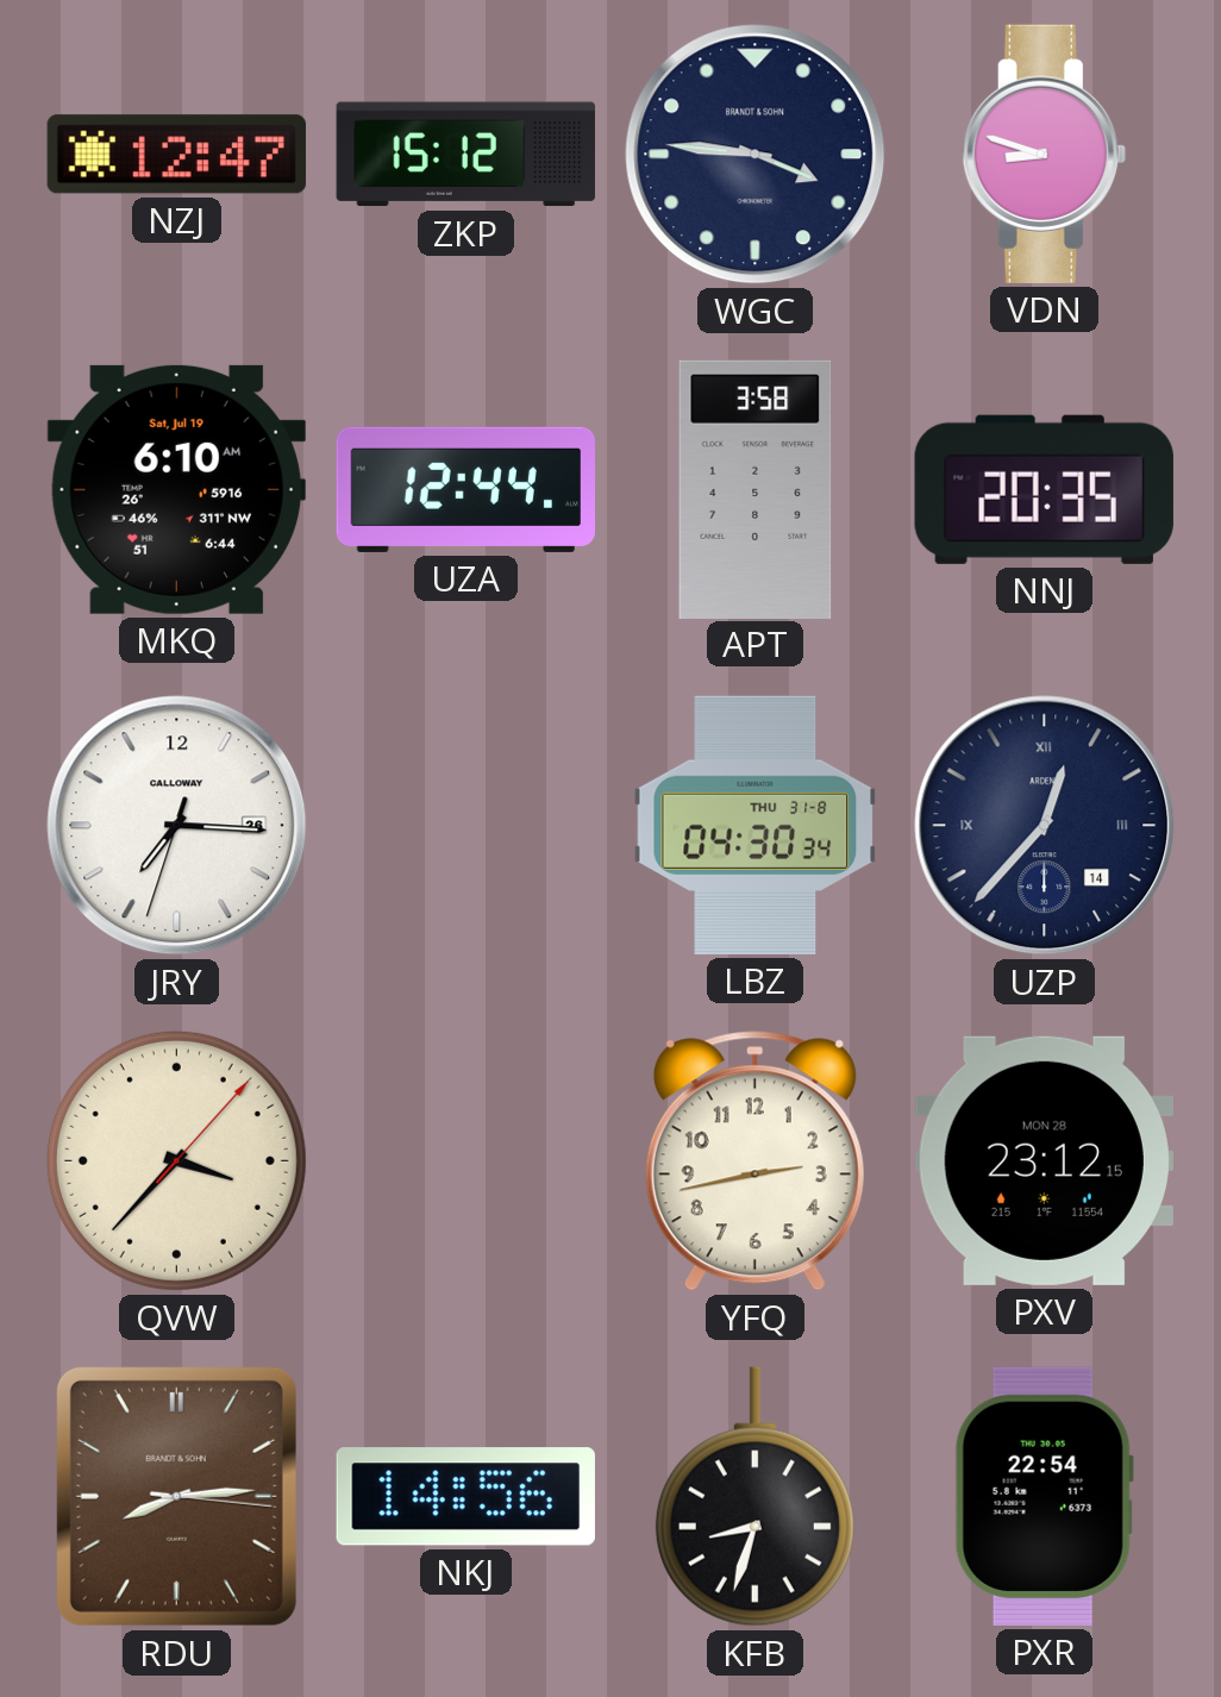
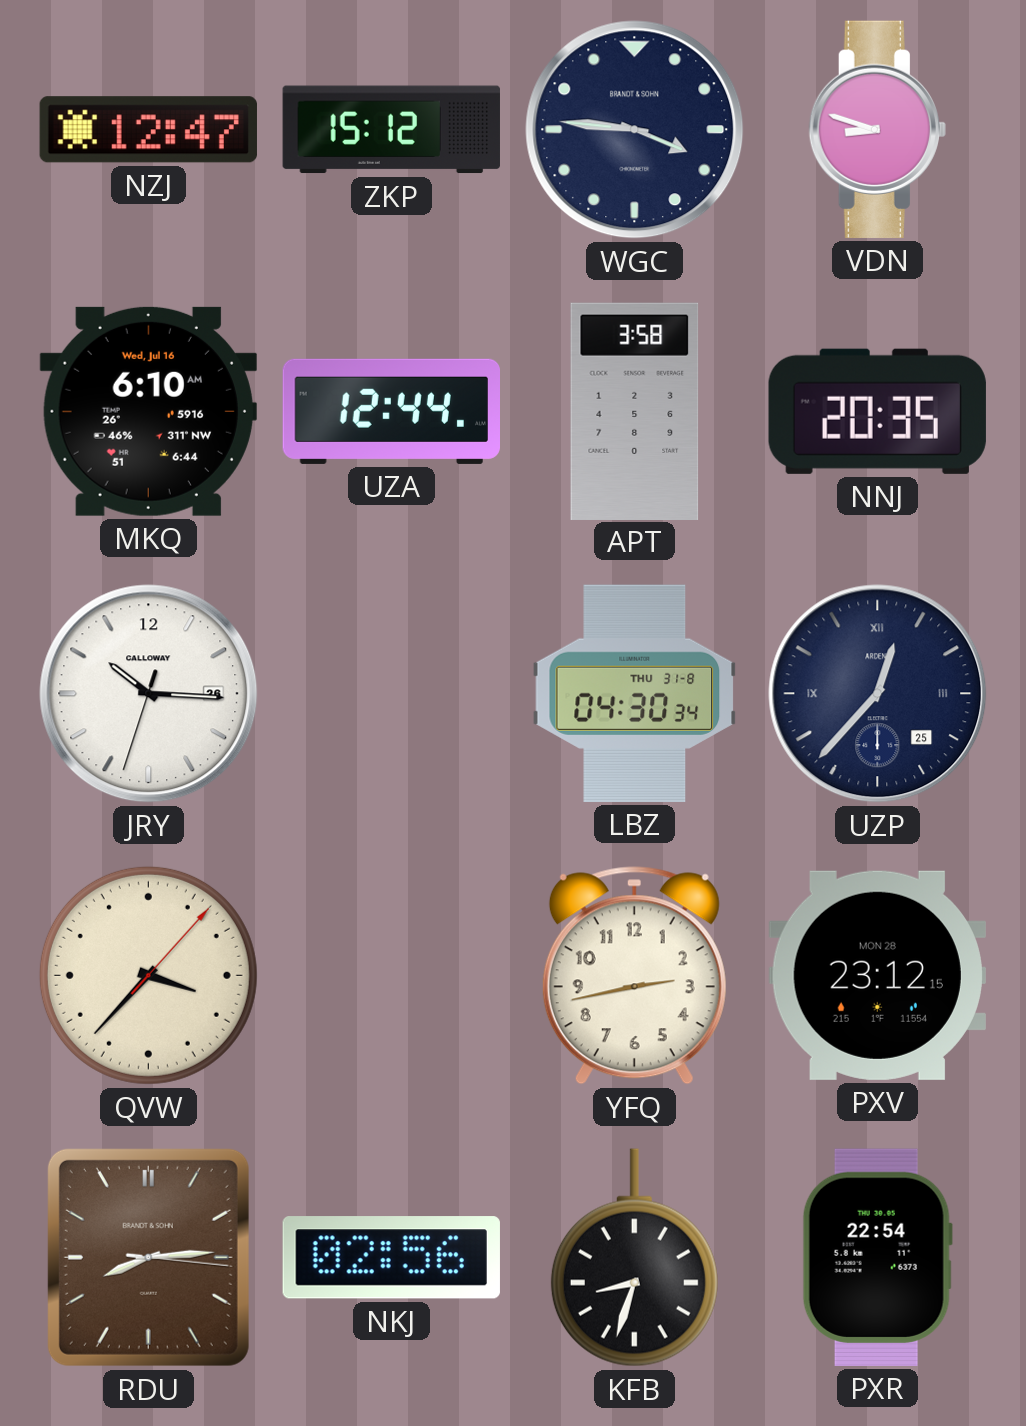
MKQ date: Sat, Jul 19 -> Wed, Jul 16
JRY: 7:15 -> 10:15
UZP date: 14 -> 25
NKJ: 14:56 -> 02:56
